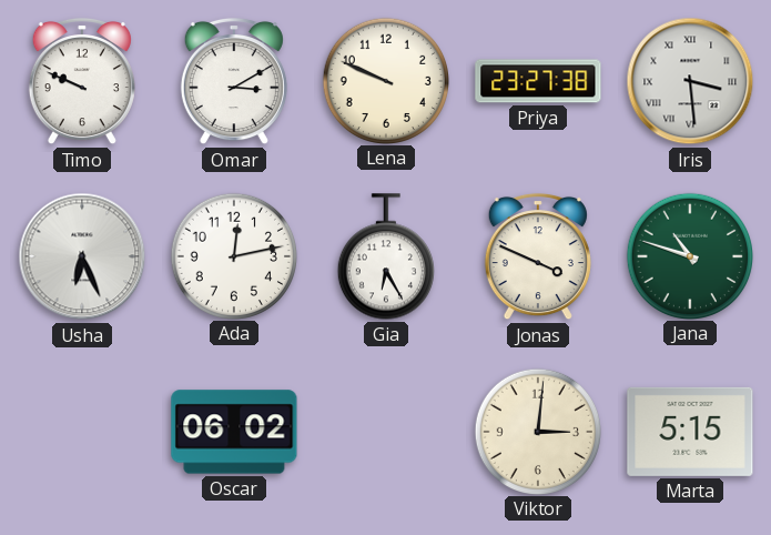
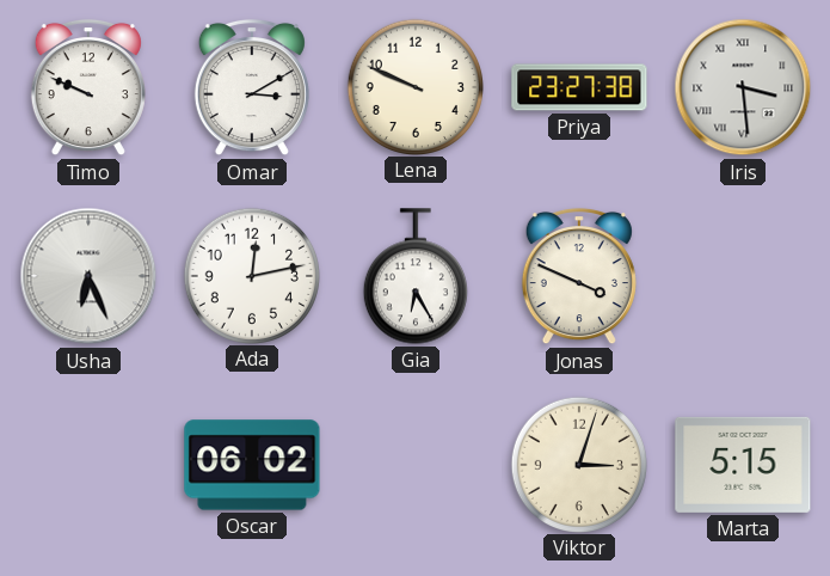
Jana: 10:48 -> none
Viktor: 3:01 -> 3:03
